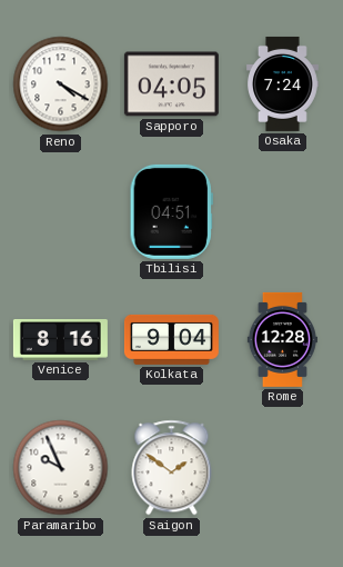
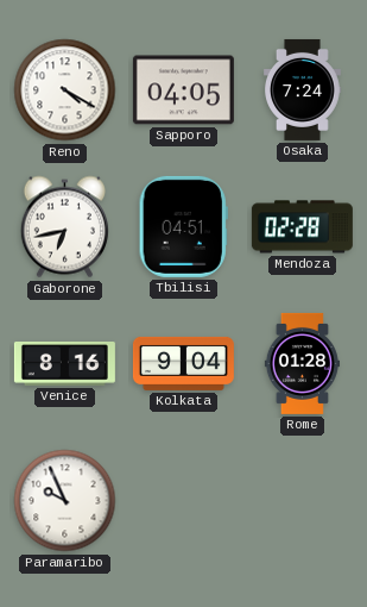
Gaborone: none -> 6:43
Mendoza: none -> 02:28
Rome: 12:28 -> 01:28
Saigon: 1:51 -> none
